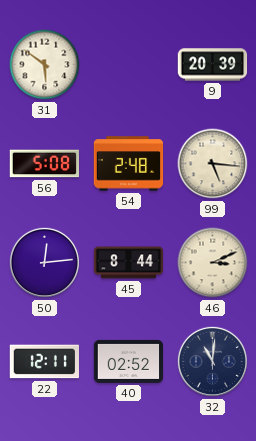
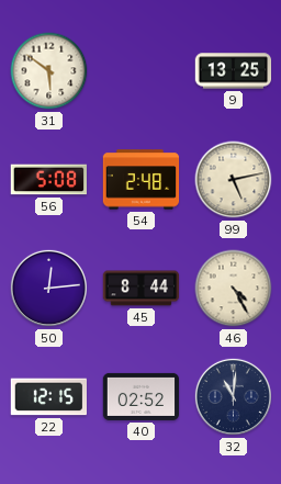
9: 20:39 -> 13:25
99: 5:16 -> 5:13
46: 3:11 -> 4:25
22: 12:11 -> 12:15
